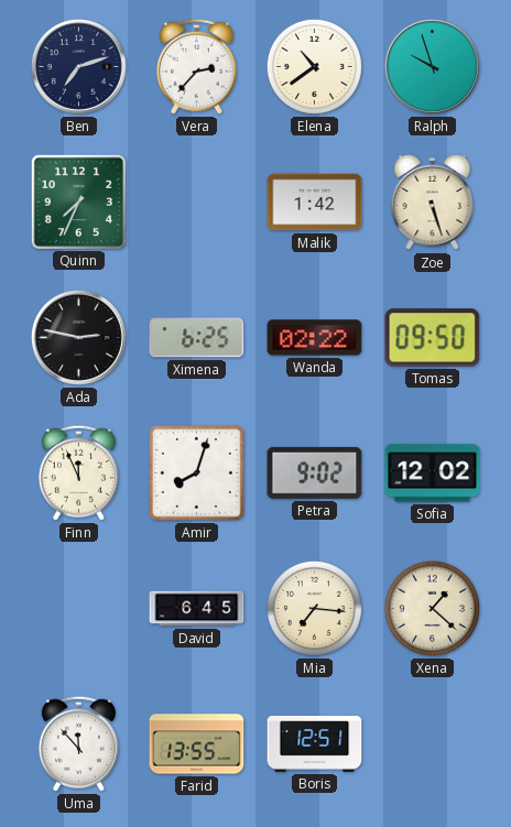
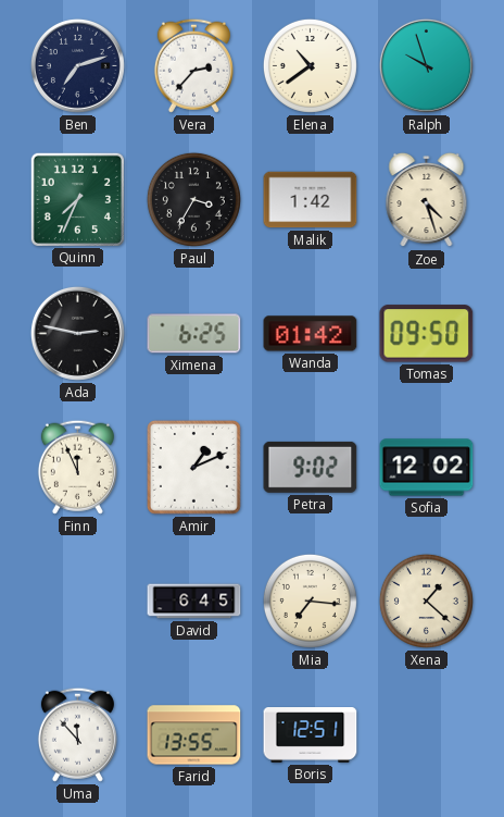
Paul: none -> 3:35
Zoe: 5:27 -> 4:27
Wanda: 02:22 -> 01:42
Amir: 8:03 -> 1:11
